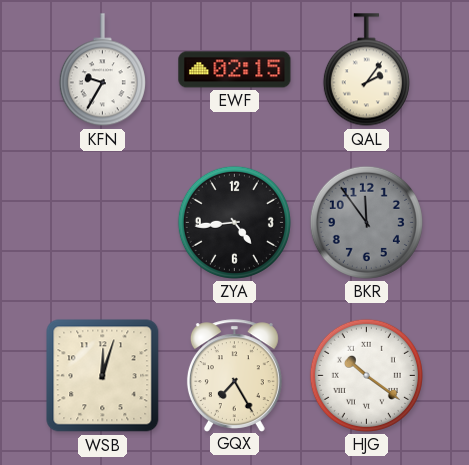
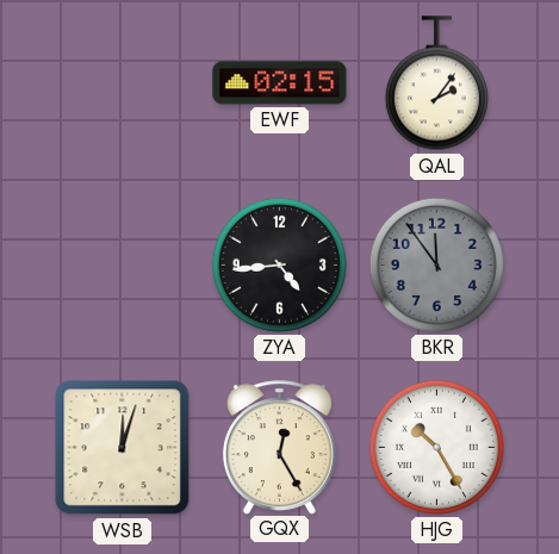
KFN: 9:35 -> none
GQX: 7:25 -> 12:25
HJG: 10:21 -> 10:25
